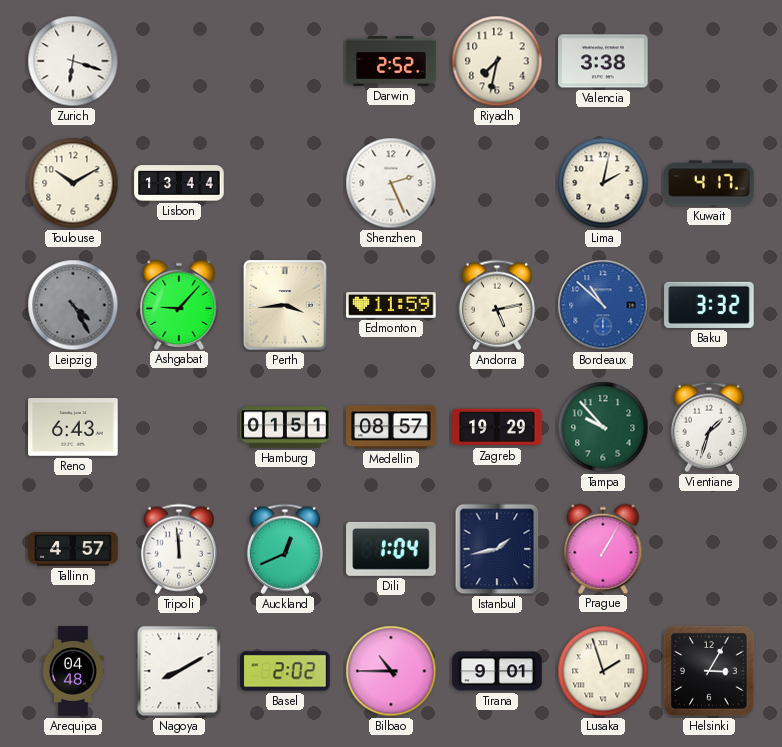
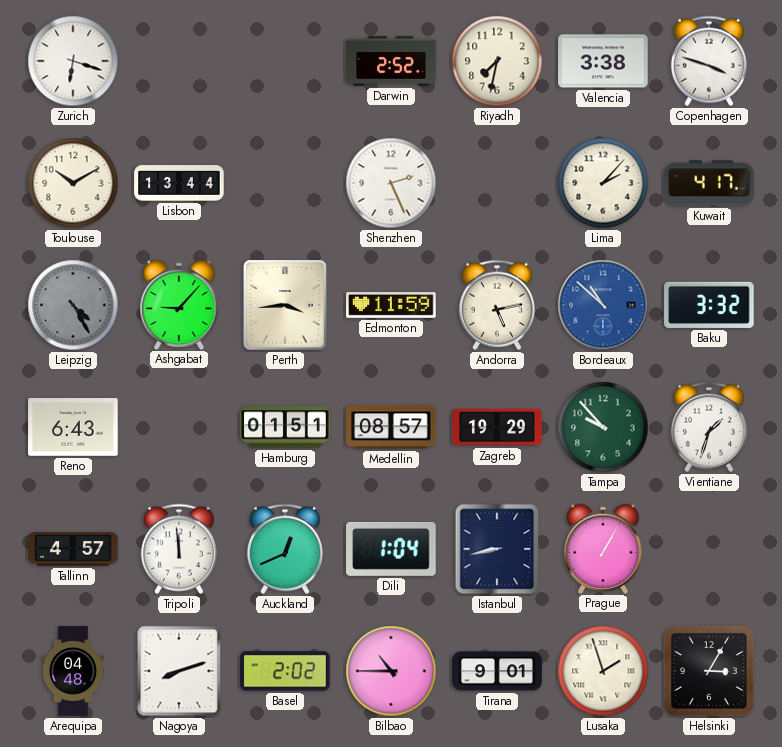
Copenhagen: none -> 3:48
Lima: 2:02 -> 2:07
Istanbul: 1:43 -> 8:43
Nagoya: 8:10 -> 8:12
